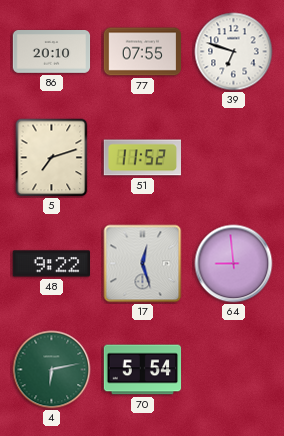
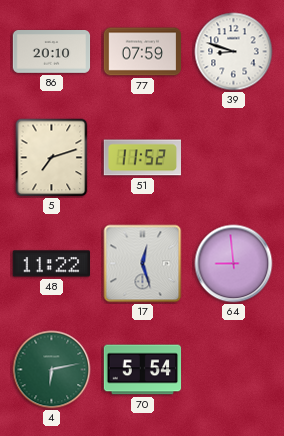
77: 07:55 -> 07:59
39: 6:48 -> 8:48
48: 9:22 -> 11:22
